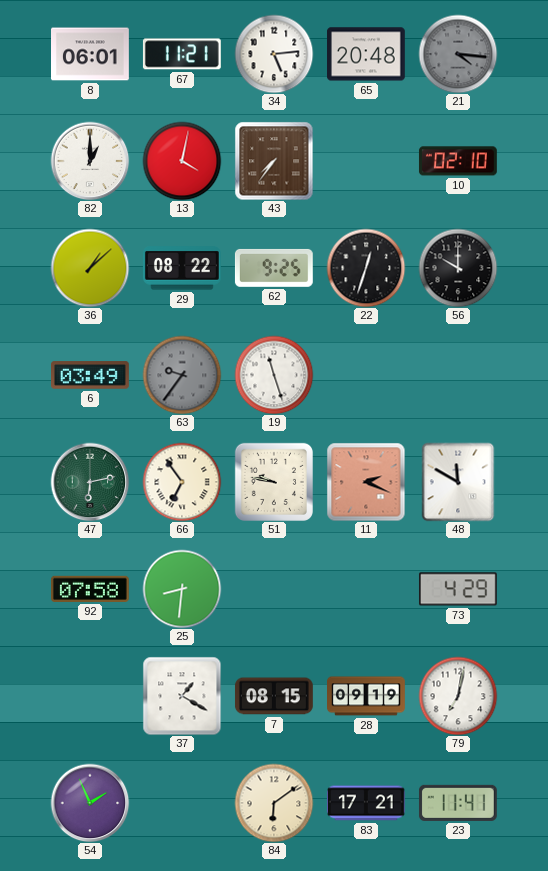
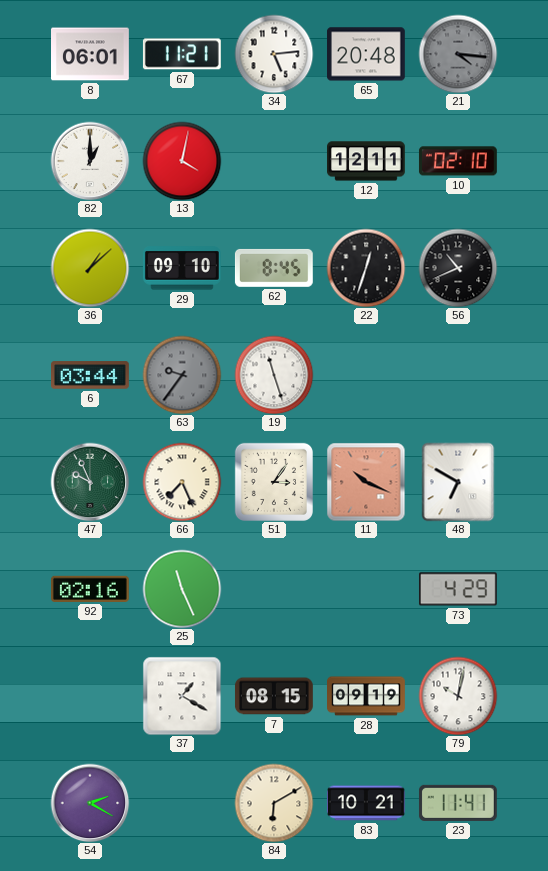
43: 7:36 -> none
12: none -> 12:11
29: 08:22 -> 09:10
62: 9:25 -> 8:45
56: 10:00 -> 10:41
6: 03:49 -> 03:44
47: 6:13 -> 9:56
66: 6:54 -> 7:26
51: 9:47 -> 3:06
11: 2:19 -> 10:19
48: 11:50 -> 6:50
92: 07:58 -> 02:16
25: 8:31 -> 11:26
79: 7:02 -> 10:02
54: 1:56 -> 2:20
84: 6:09 -> 6:10
83: 17:21 -> 10:21
